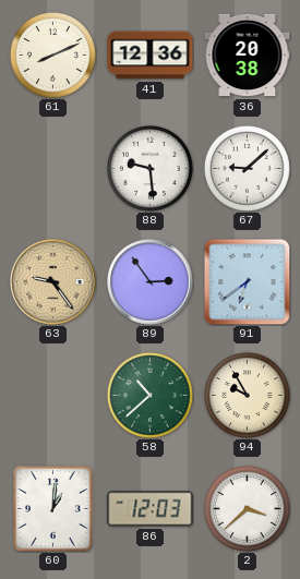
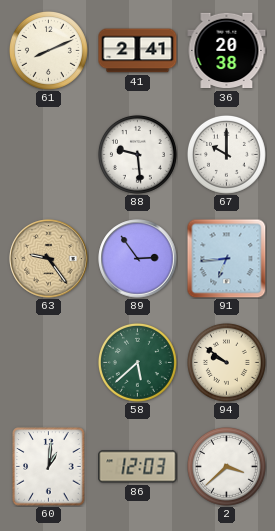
41: 12:36 -> 2:41
67: 9:08 -> 10:00
91: 6:39 -> 6:44
58: 10:38 -> 5:38
94: 9:55 -> 9:51
